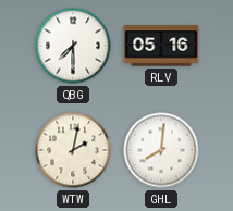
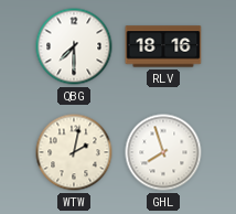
RLV: 05:16 -> 18:16
GHL: 8:01 -> 7:57
